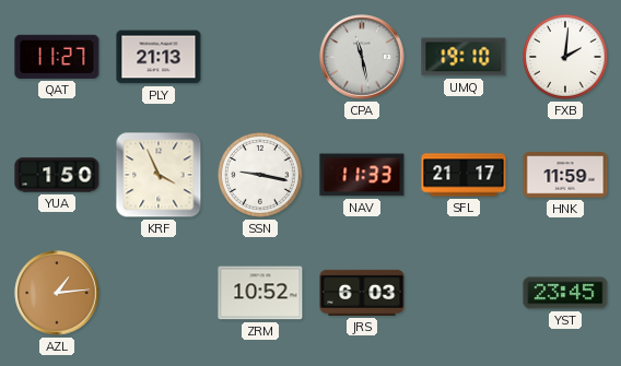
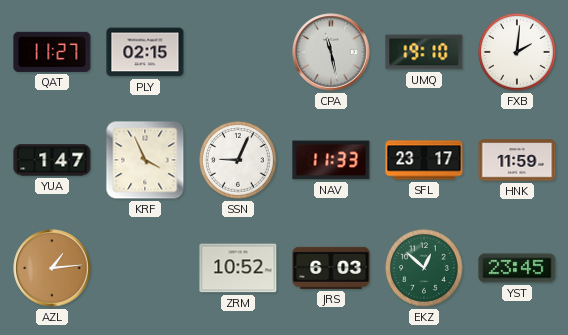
PLY: 21:13 -> 02:15
YUA: 1:50 -> 1:47
SSN: 9:17 -> 9:04
SFL: 21:17 -> 23:17
EKZ: none -> 12:52
